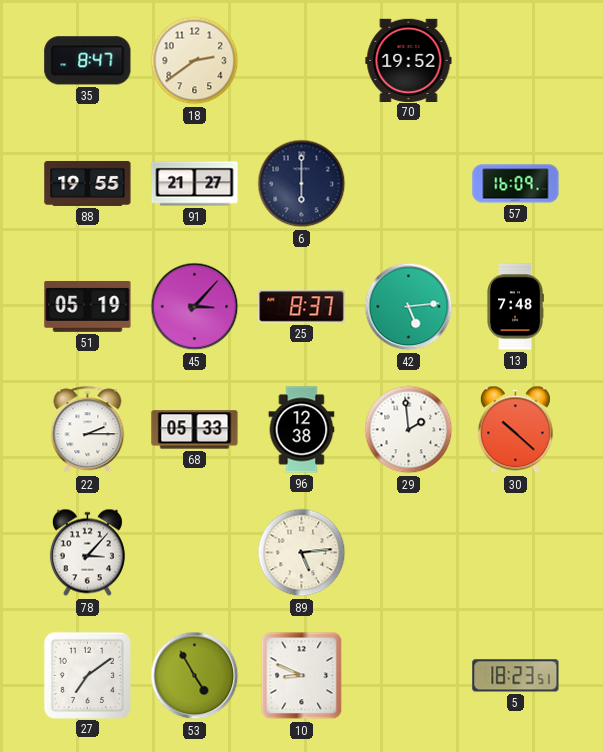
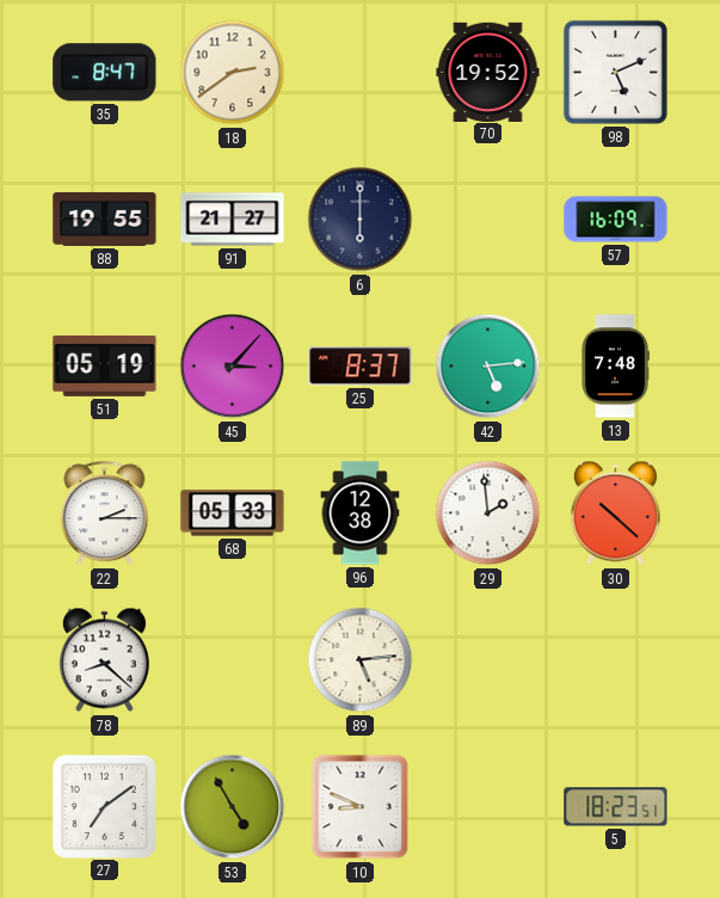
98: none -> 5:11
78: 3:07 -> 8:22
